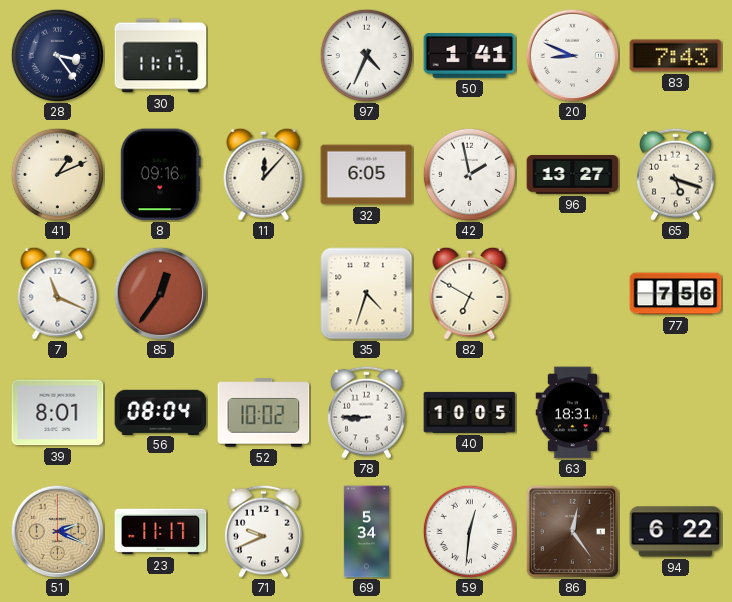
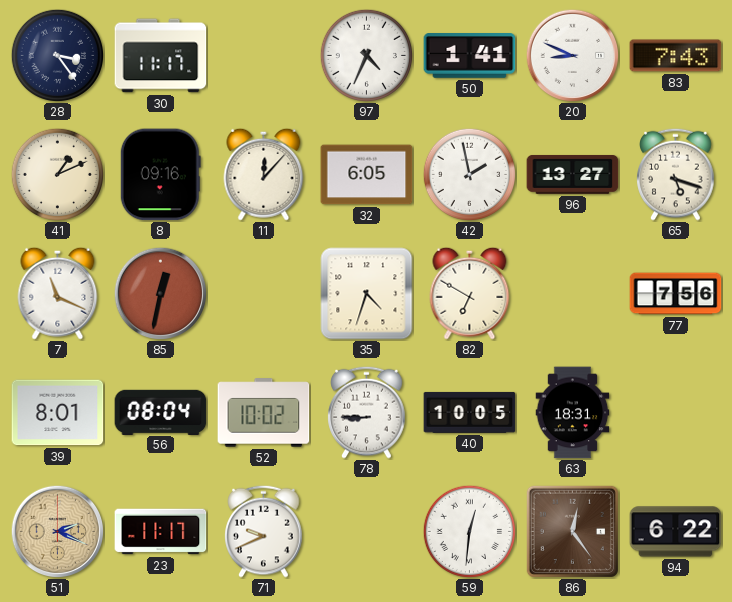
85: 12:36 -> 12:32
69: 5:34 -> none
